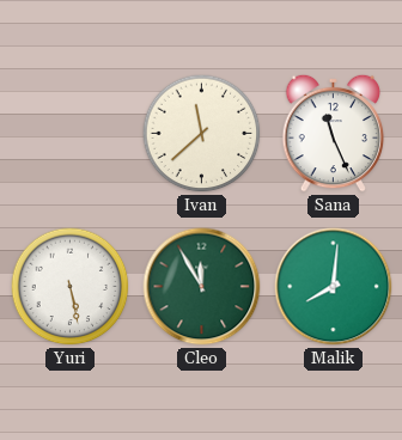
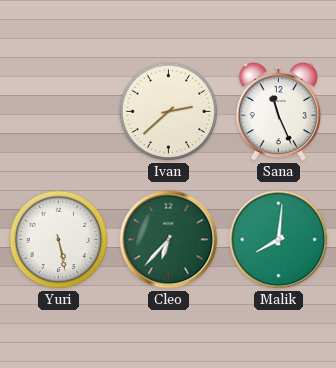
Ivan: 11:38 -> 2:38
Cleo: 11:55 -> 6:37
